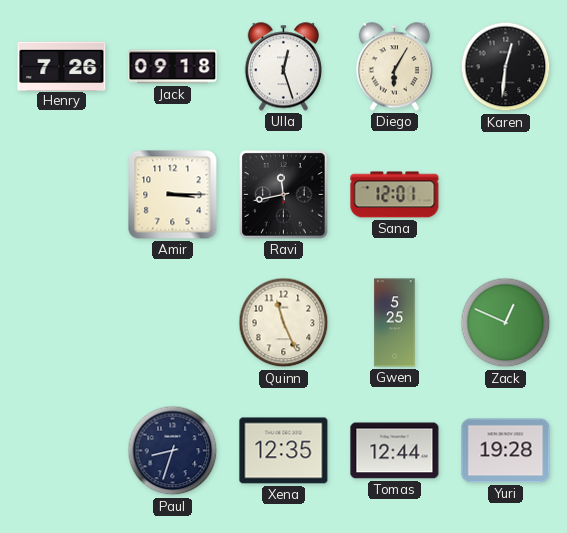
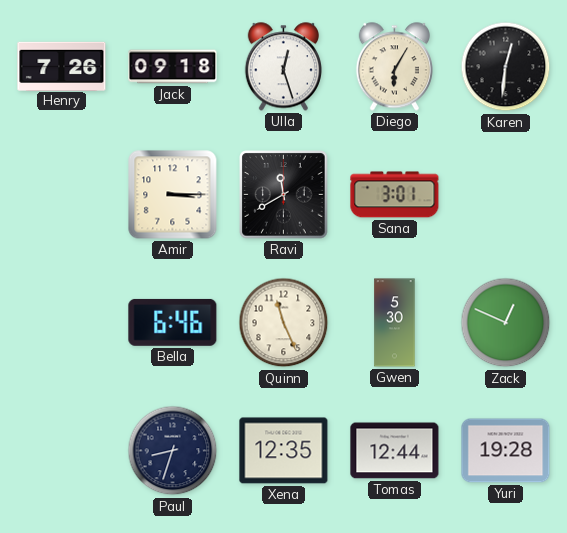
Ravi: 11:43 -> 11:40
Sana: 12:01 -> 3:01
Bella: none -> 6:46
Gwen: 5:25 -> 5:30
